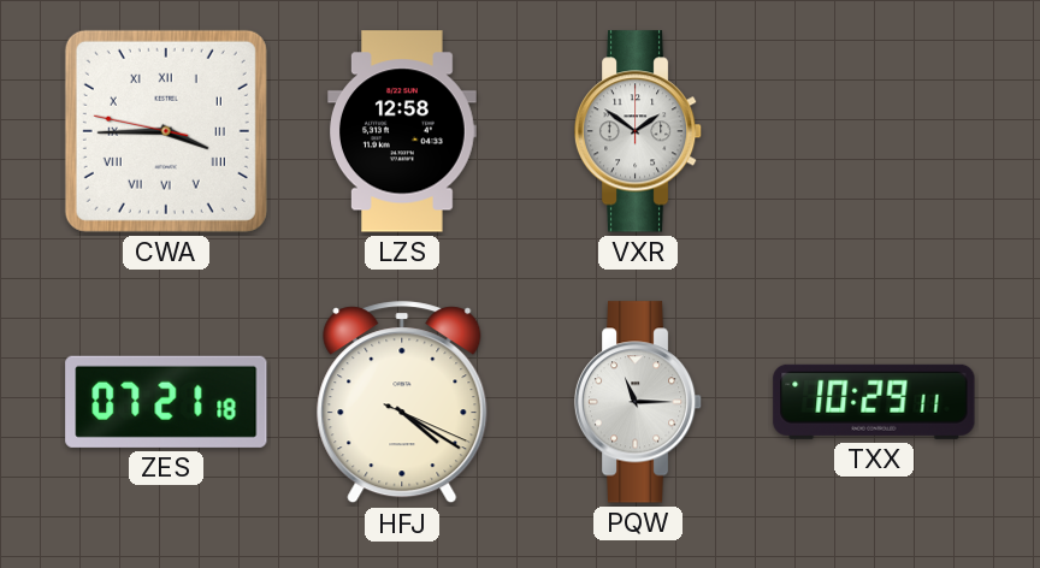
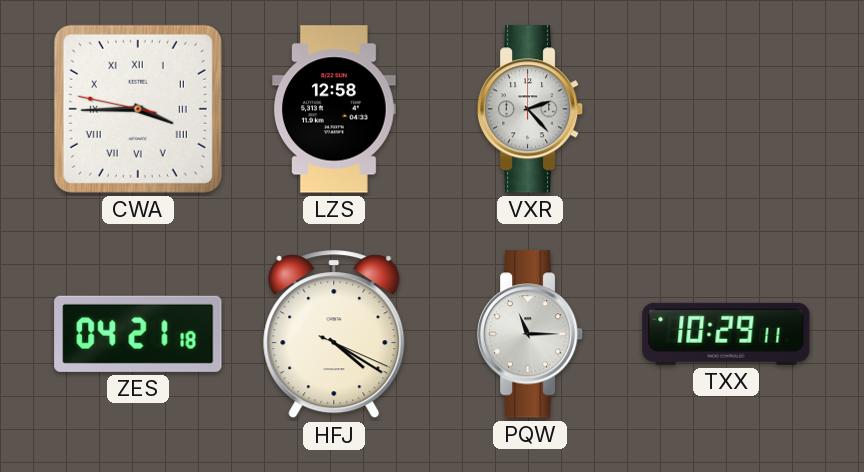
VXR: 1:51 -> 2:23
ZES: 07:21 -> 04:21
